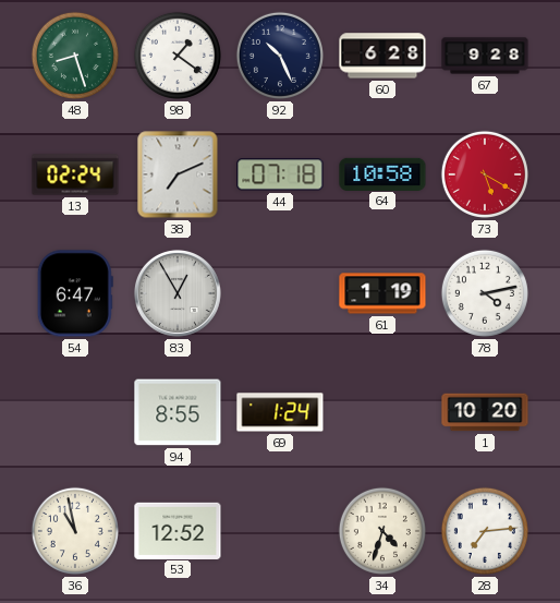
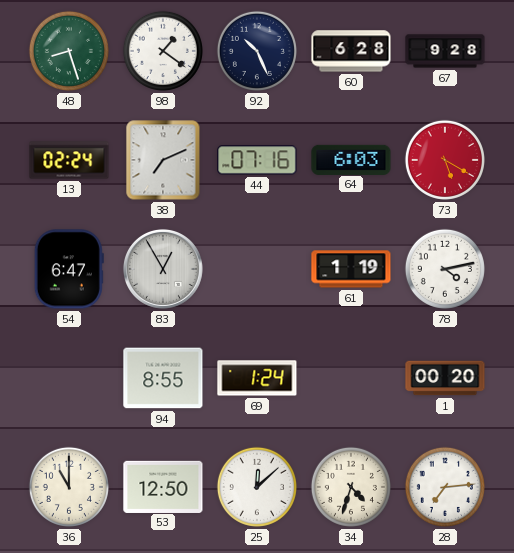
44: 07:18 -> 07:16
64: 10:58 -> 6:03
1: 10:20 -> 00:20
36: 10:58 -> 11:00
53: 12:52 -> 12:50
25: none -> 12:08
